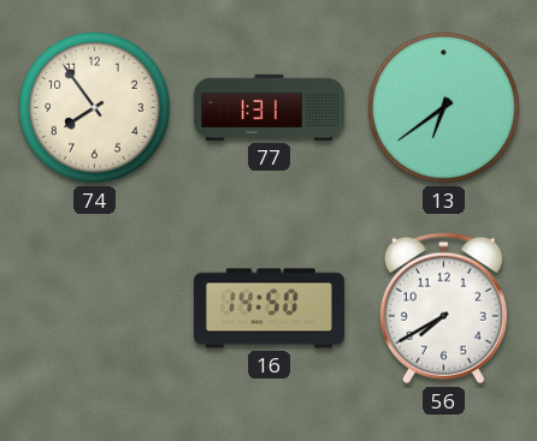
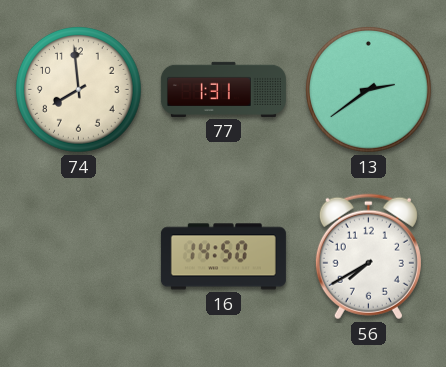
74: 7:54 -> 7:59
13: 6:39 -> 2:39
